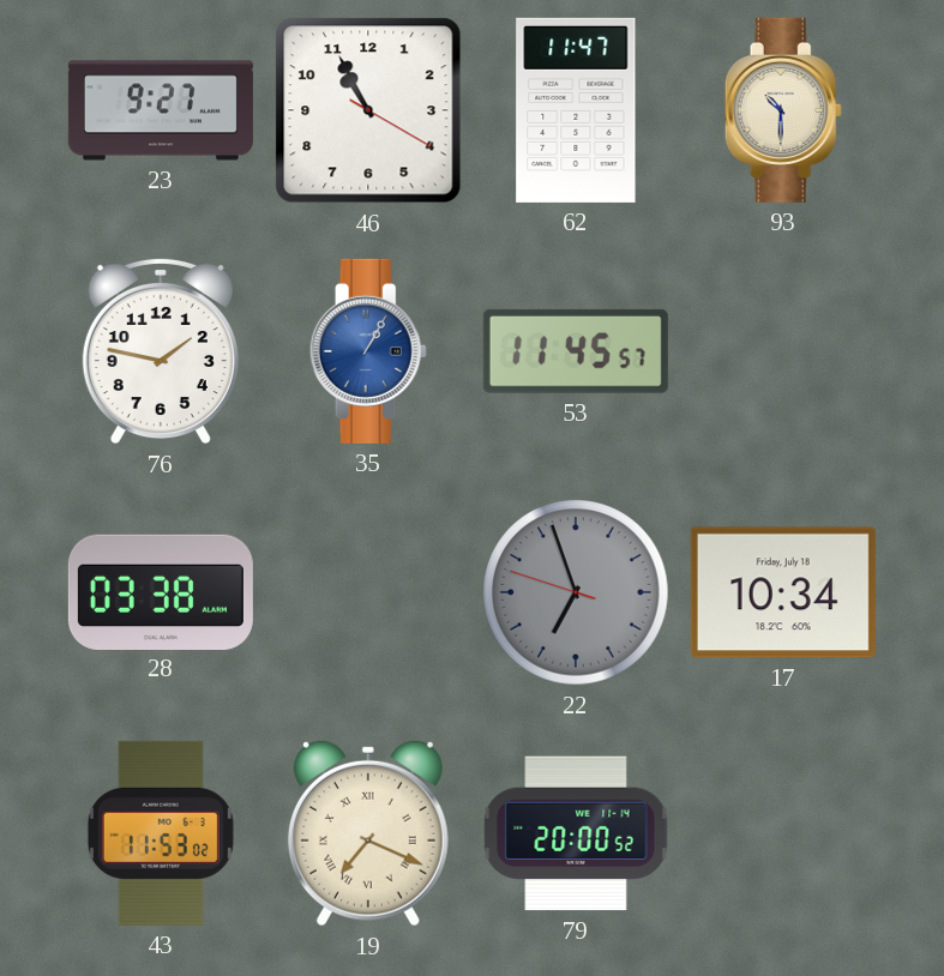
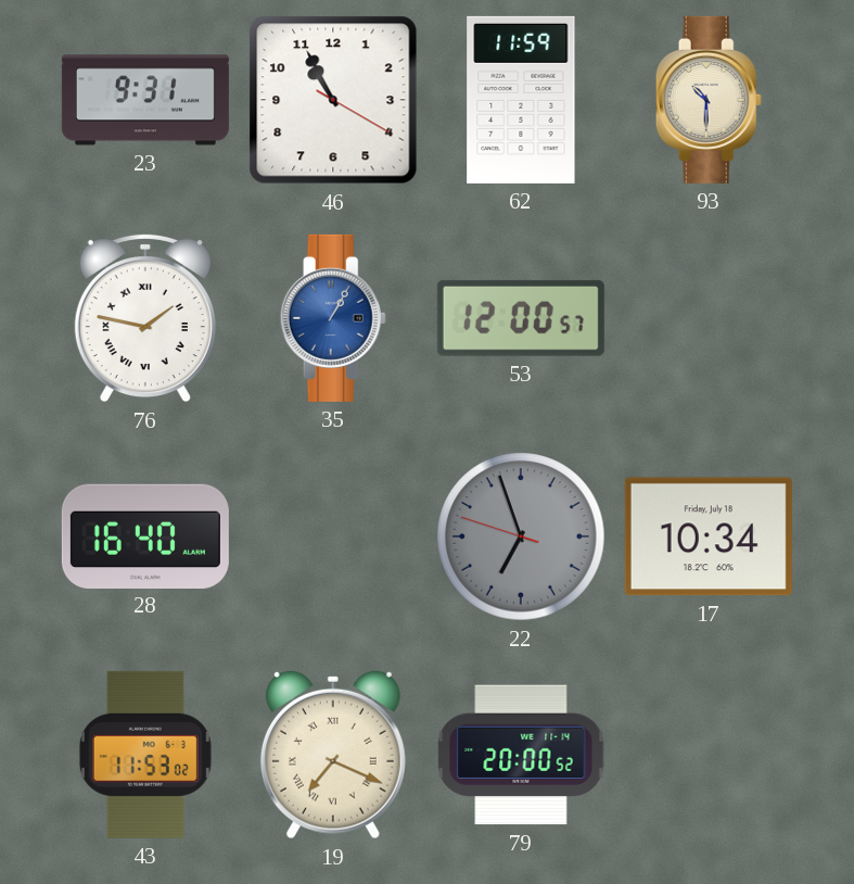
23: 9:27 -> 9:31
62: 11:47 -> 11:59
76 numerals: Arabic -> Roman
53: 11:45 -> 12:00
28: 03:38 -> 16:40
